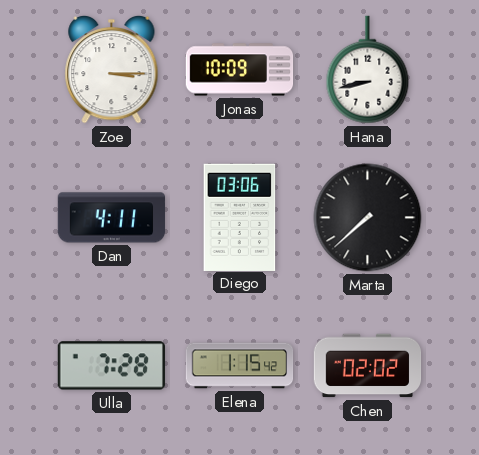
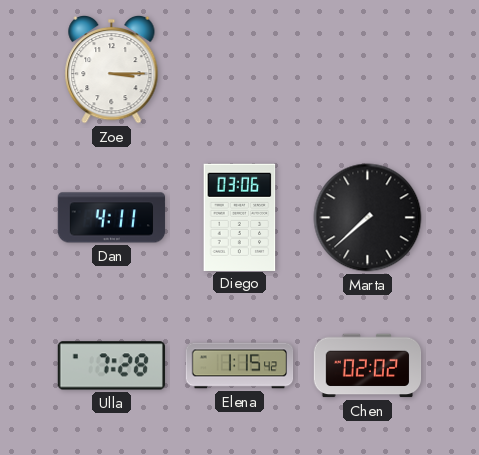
Jonas: 10:09 -> none
Hana: 8:43 -> none
